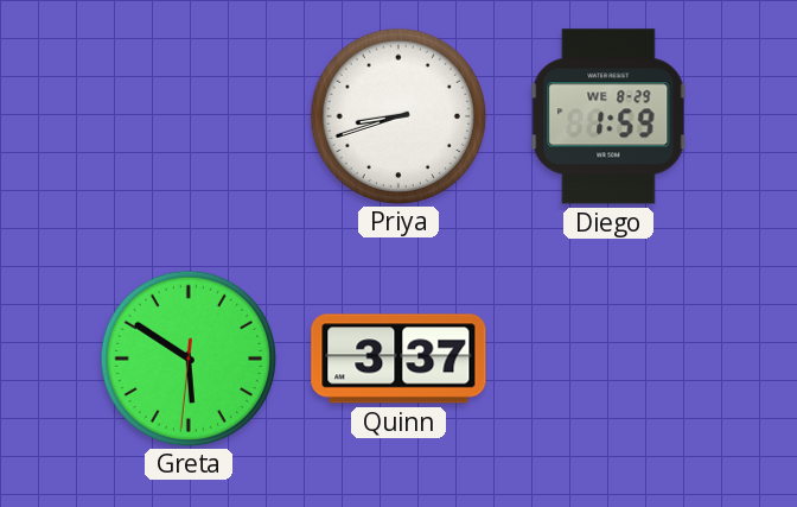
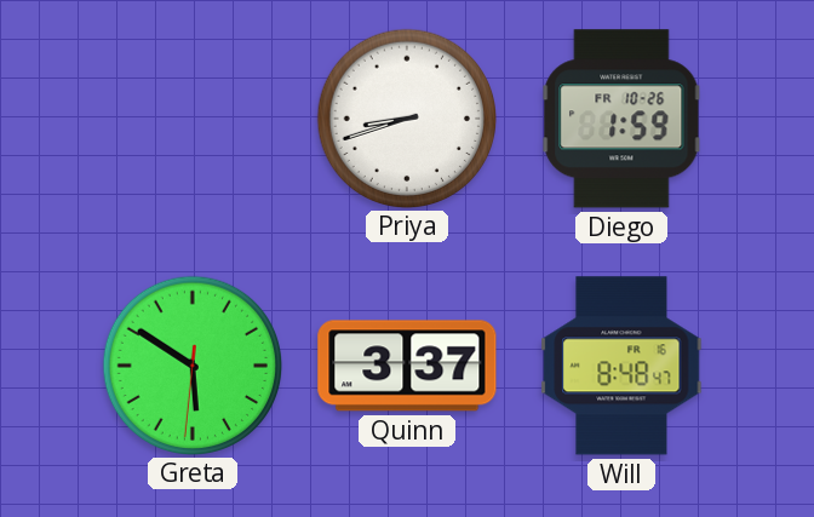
Diego date: WE 8-29 -> FR 10-26
Will: none -> 8:48
